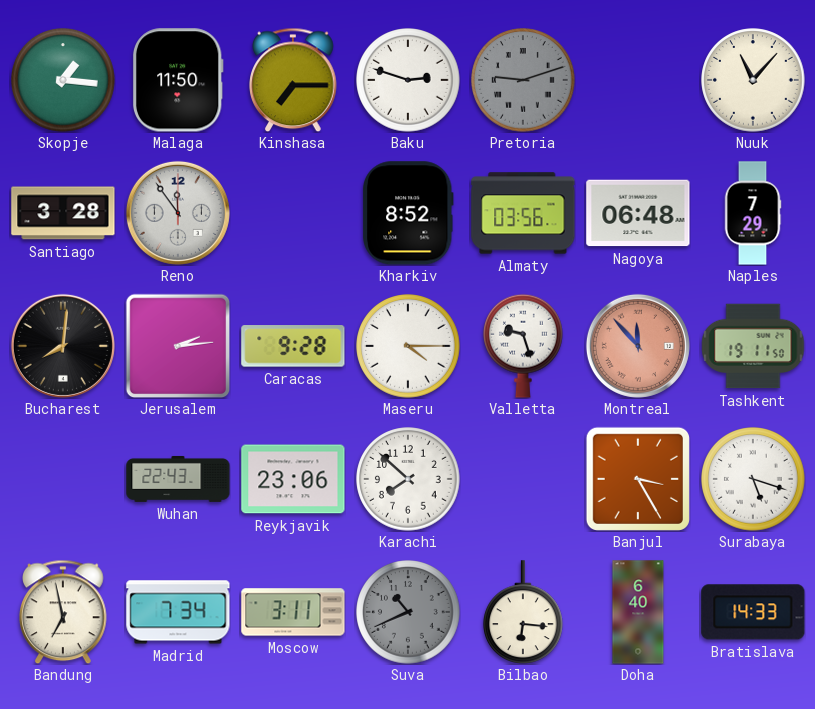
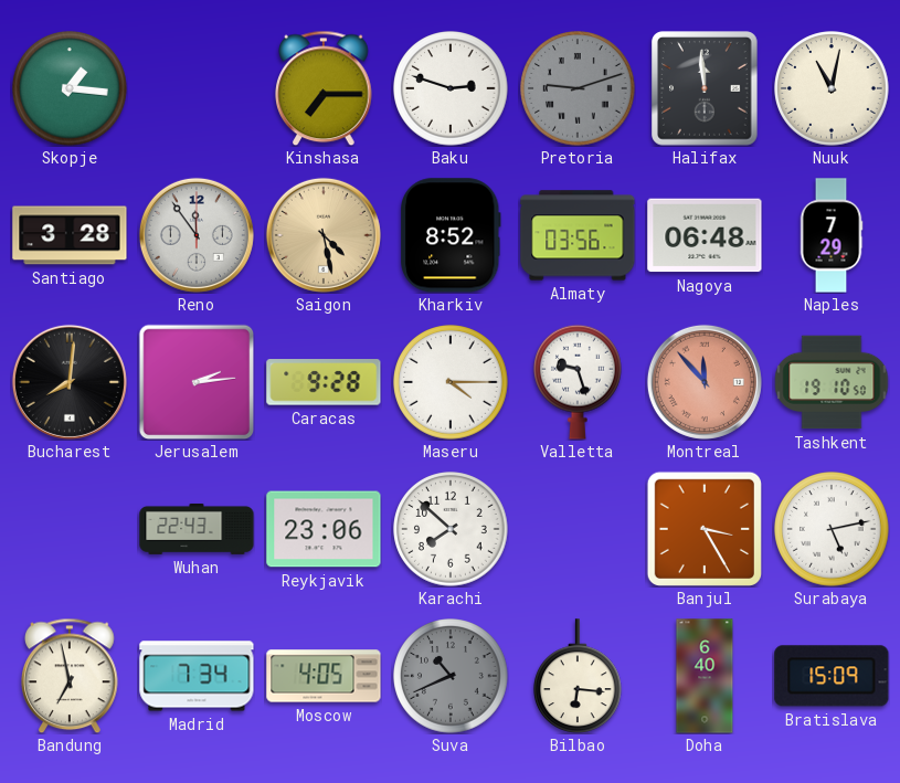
Malaga: 11:50 -> none
Halifax: none -> 11:59
Nuuk: 11:07 -> 11:02
Saigon: none -> 4:28
Tashkent: 19:11 -> 19:10
Surabaya: 5:18 -> 5:13
Moscow: 3:11 -> 4:05
Bratislava: 14:33 -> 15:09
